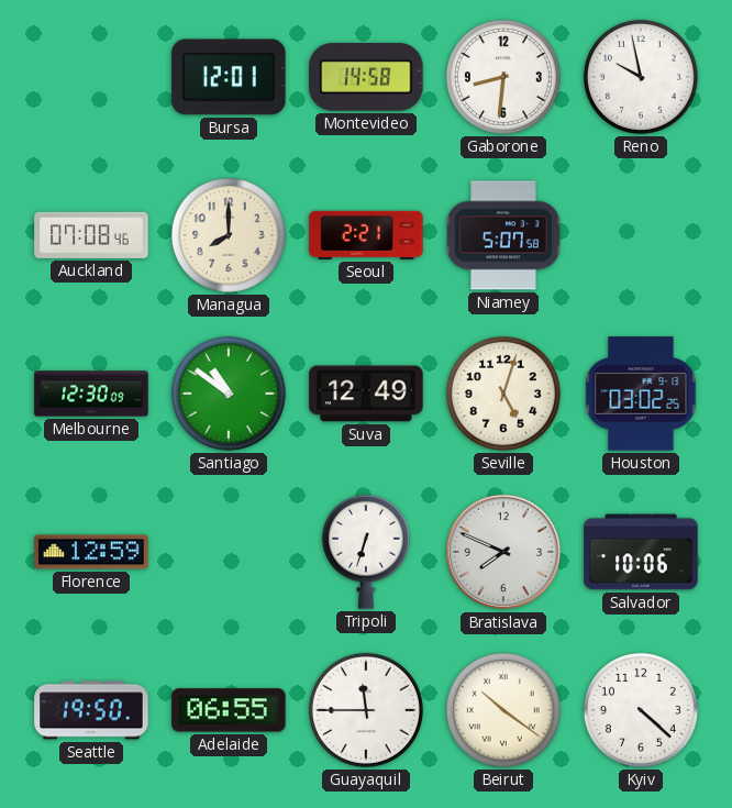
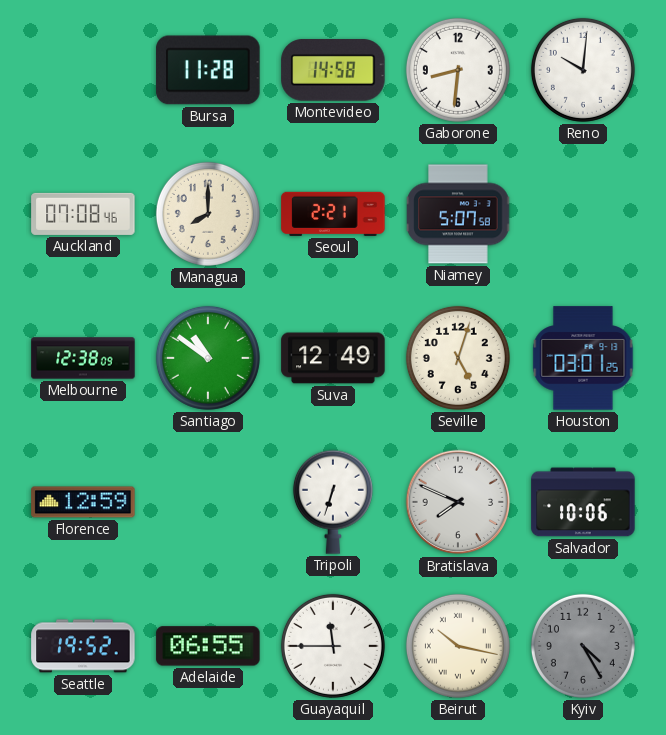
Bursa: 12:01 -> 11:28
Reno: 9:58 -> 10:01
Melbourne: 12:30 -> 12:38
Houston: 03:02 -> 03:01
Seattle: 19:50 -> 19:52
Beirut: 10:21 -> 10:17
Kyiv: 4:22 -> 4:25
Kyiv dial: white -> grey
